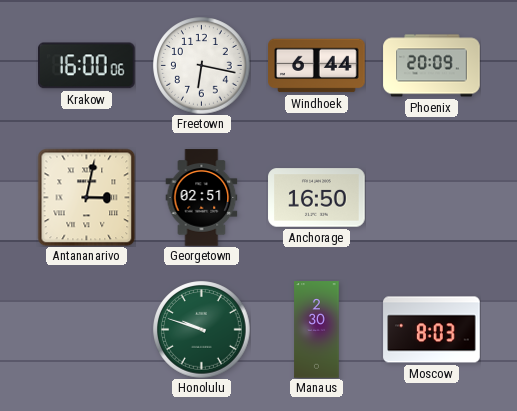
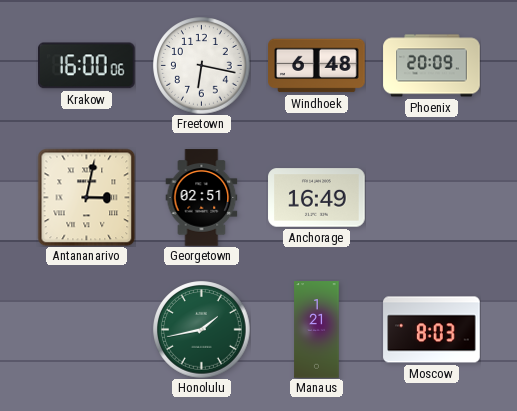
Windhoek: 6:44 -> 6:48
Anchorage: 16:50 -> 16:49
Honolulu: 9:48 -> 1:43
Manaus: 2:30 -> 1:21
